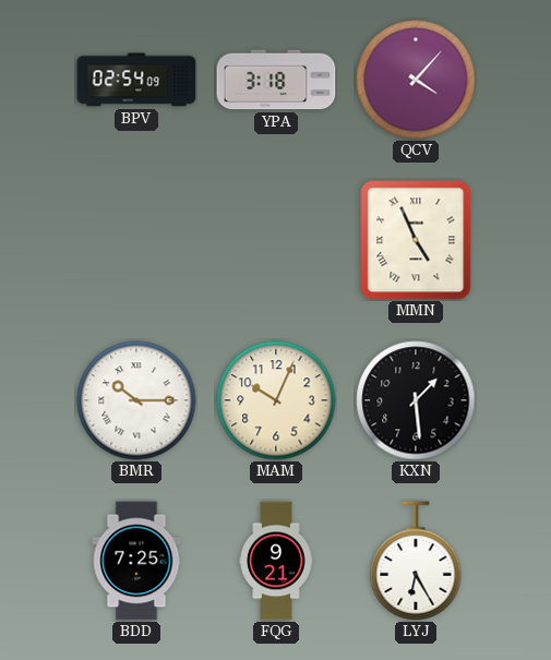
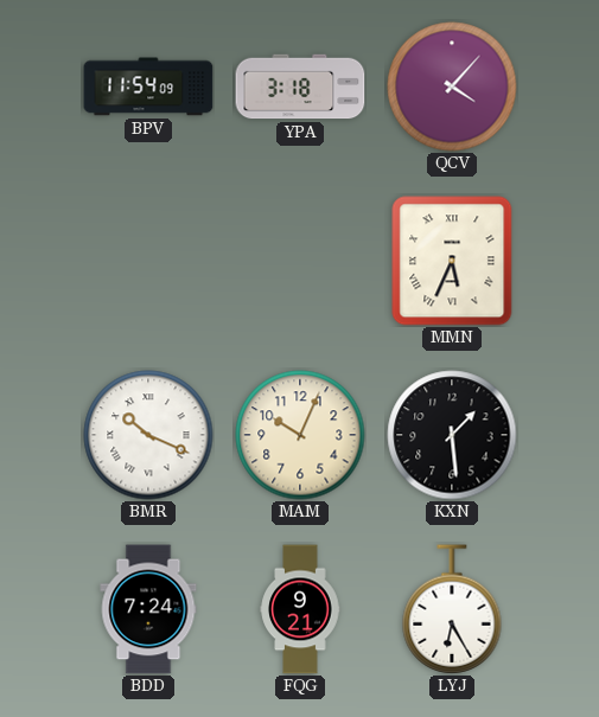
BPV: 02:54 -> 11:54
MMN: 4:56 -> 5:34
BMR: 10:15 -> 10:19
BDD: 7:25 -> 7:24
